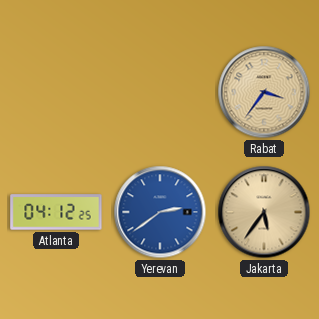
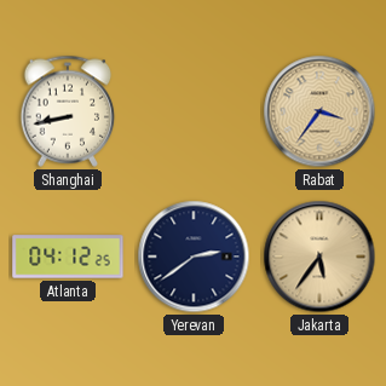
Shanghai: none -> 8:43
Yerevan dial: blue -> navy
